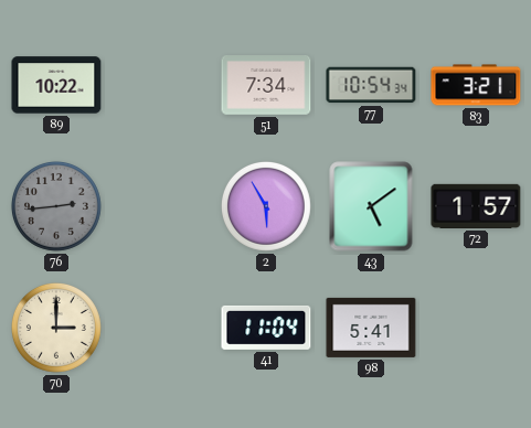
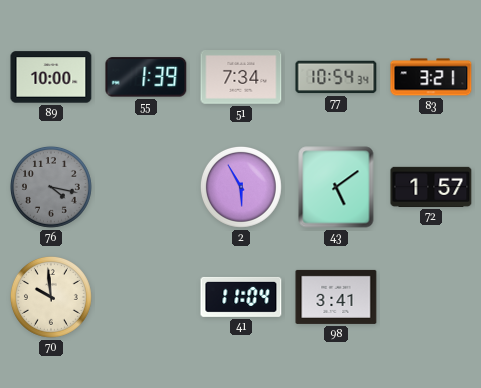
89: 10:22 -> 10:00
55: none -> 1:39
76: 2:44 -> 4:17
70: 3:00 -> 9:59
98: 5:41 -> 3:41
